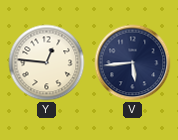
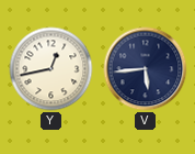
Y: 12:46 -> 12:43
